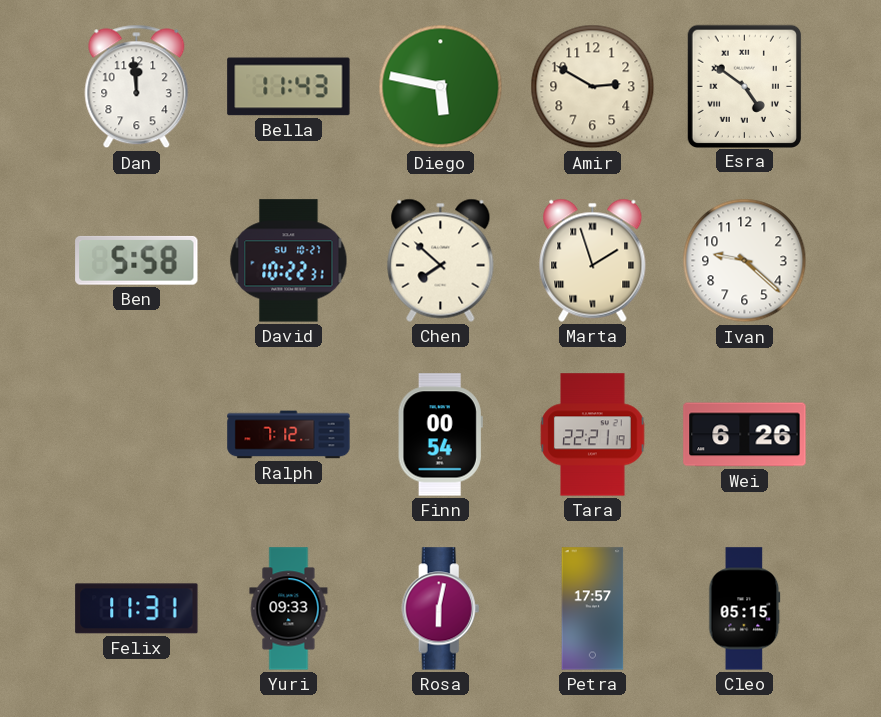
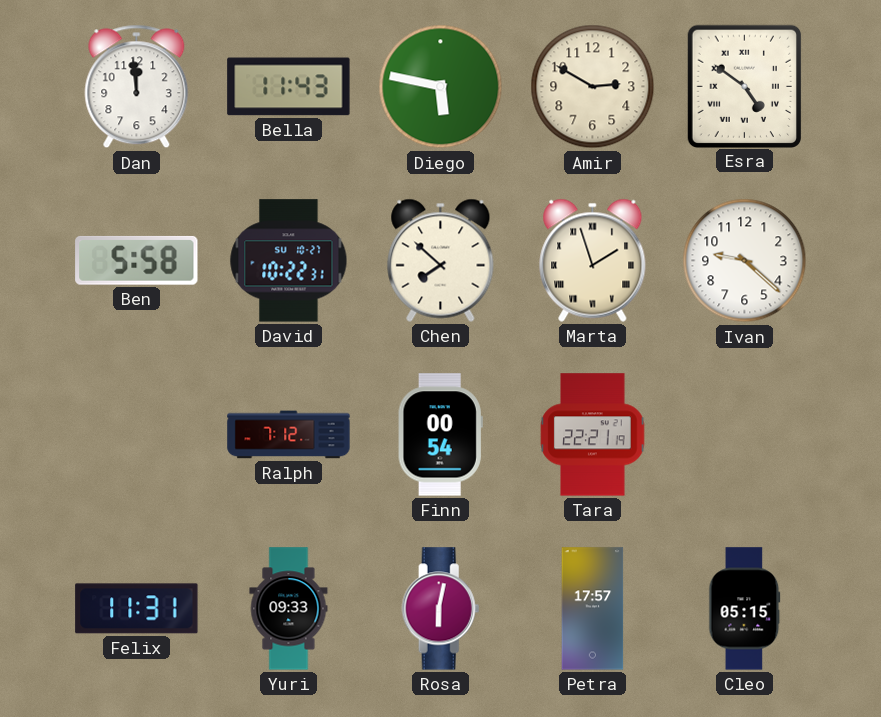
Wei: 6:26 -> none
